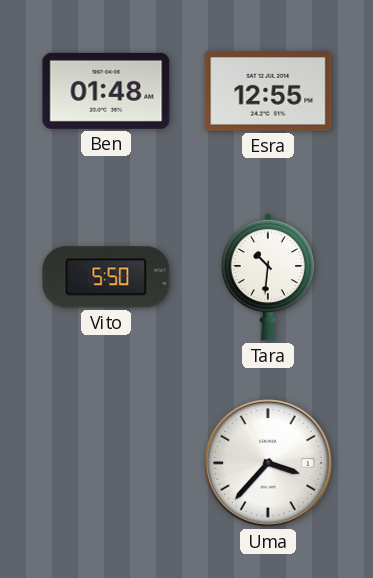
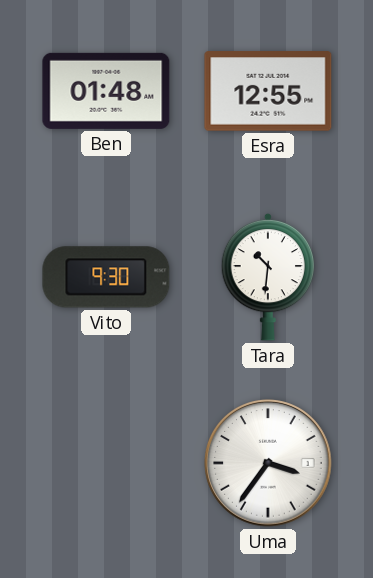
Vito: 5:50 -> 9:30
Uma: 3:37 -> 3:36
